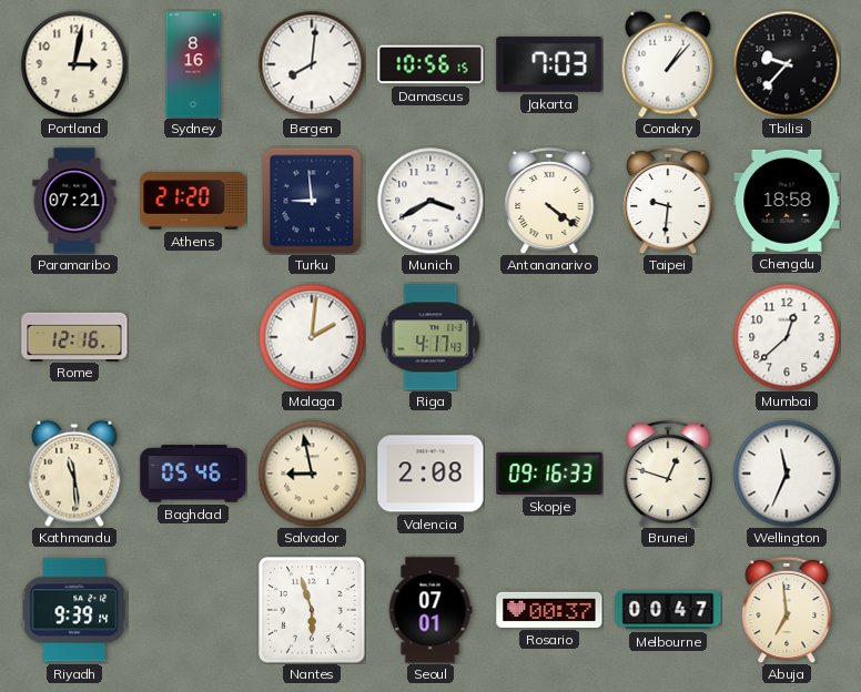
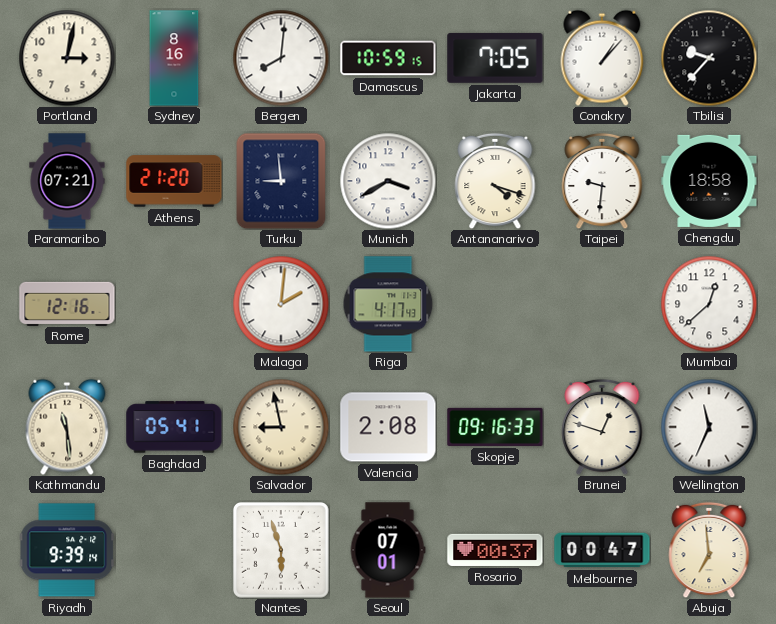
Damascus: 10:56 -> 10:59
Jakarta: 7:03 -> 7:05
Antananarivo: 4:21 -> 4:18
Baghdad: 05:46 -> 05:41
